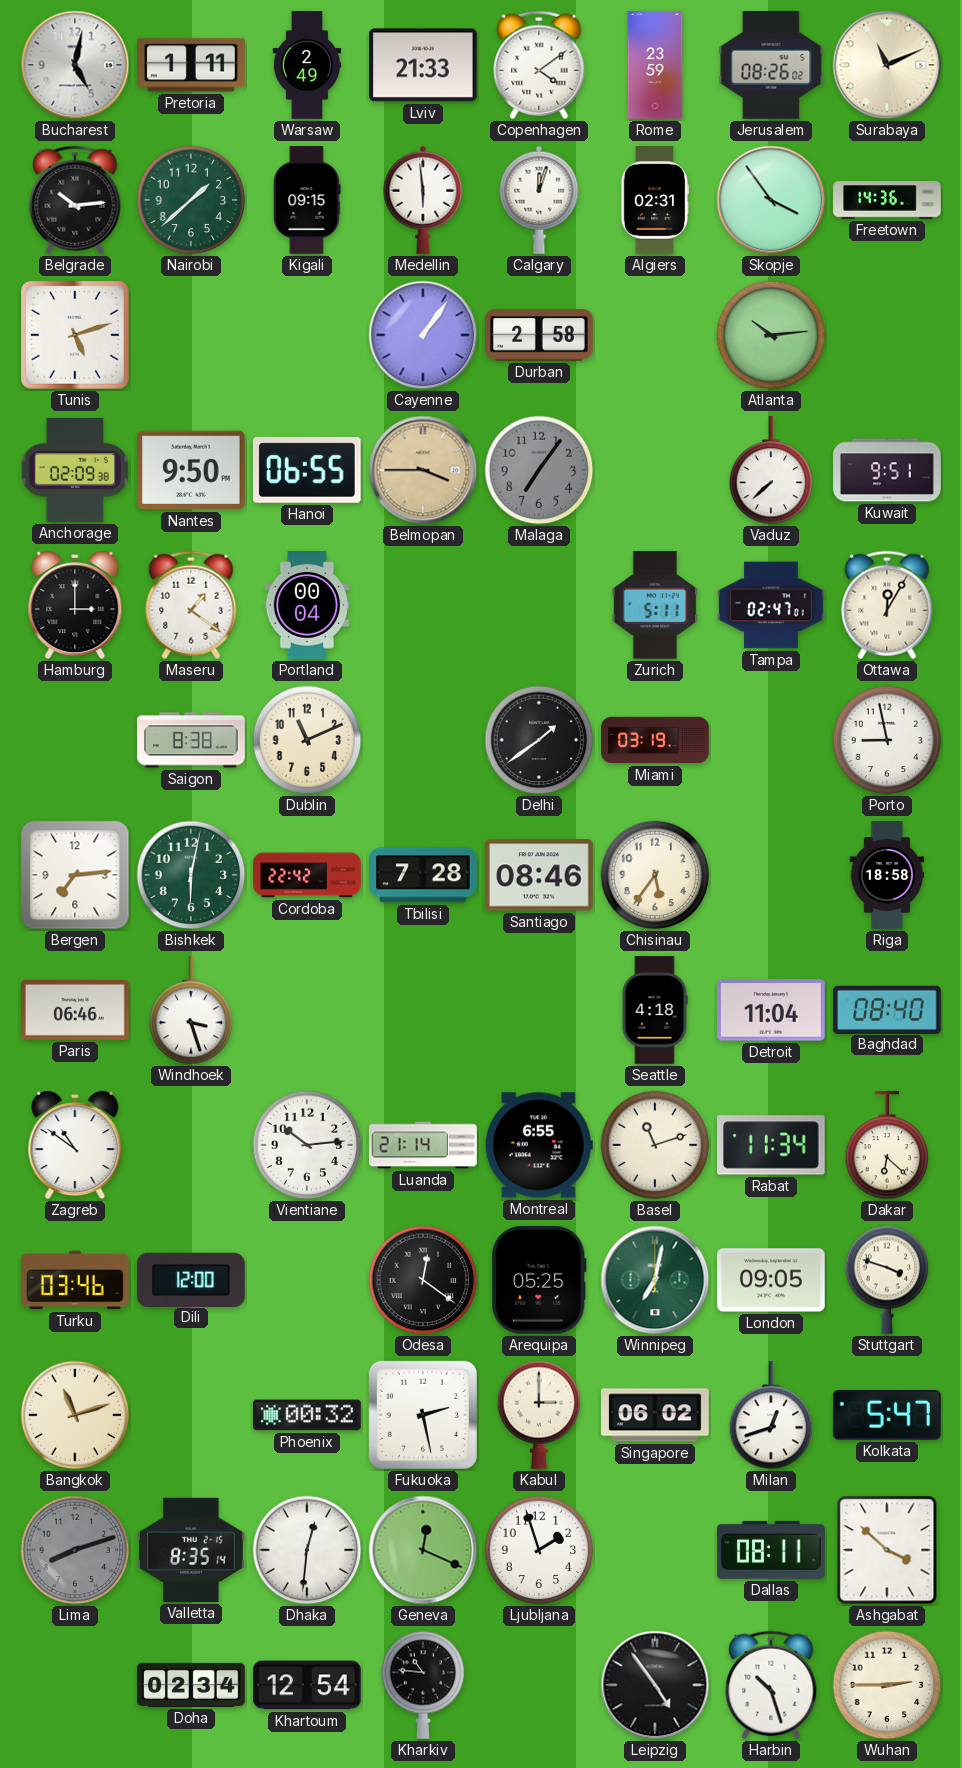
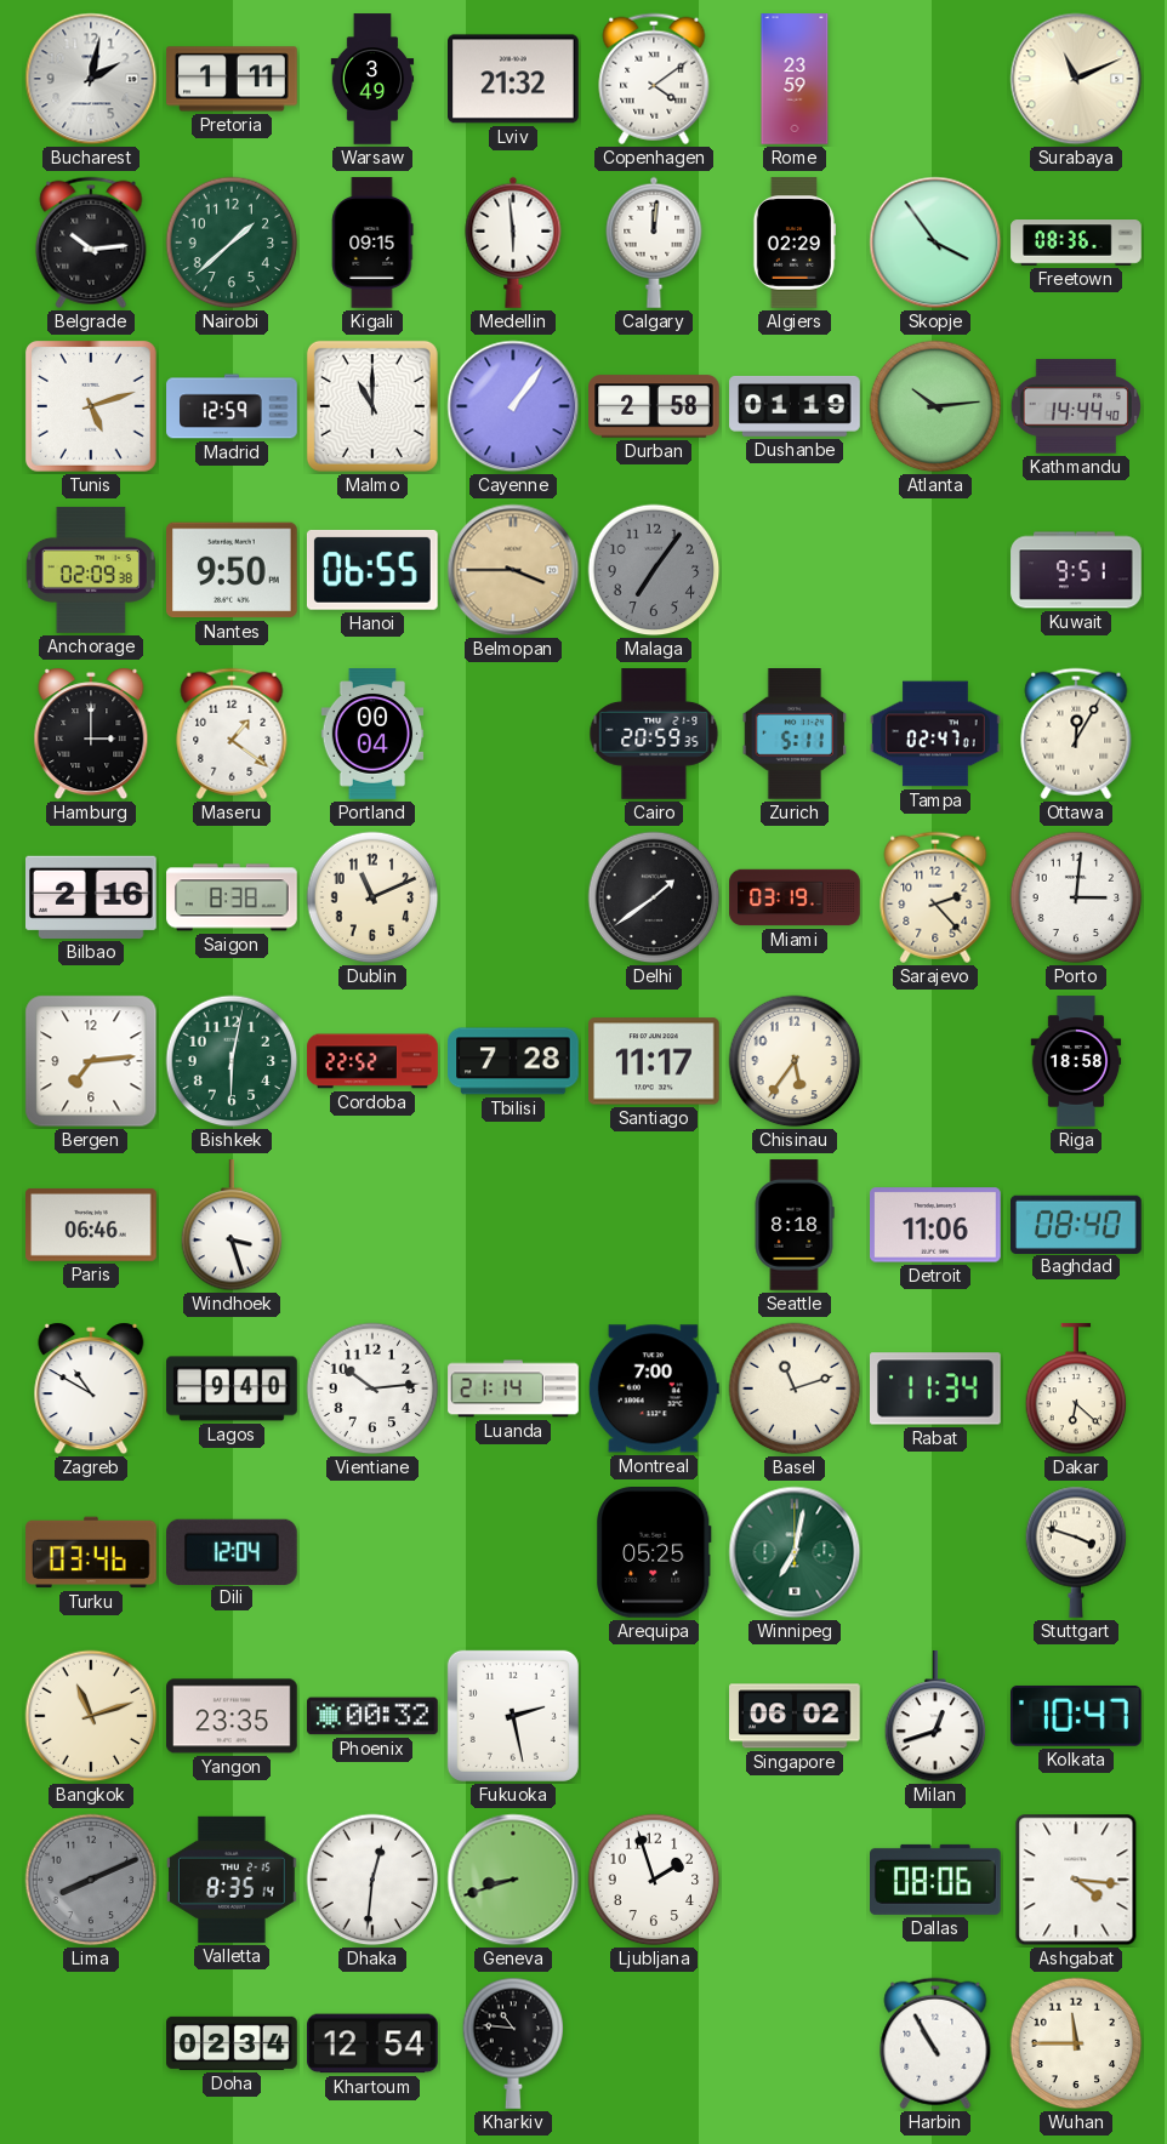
Bucharest: 5:02 -> 2:02
Warsaw: 2:49 -> 3:49
Lviv: 21:33 -> 21:32
Jerusalem: 08:26 -> none
Calgary: 12:03 -> 12:01
Algiers: 02:31 -> 02:29
Freetown: 14:36 -> 08:36
Madrid: none -> 12:59
Malmo: none -> 11:00
Dushanbe: none -> 01:19
Kathmandu: none -> 14:44
Vaduz: 7:38 -> none
Cairo: none -> 20:59
Bilbao: none -> 2:16
Sarajevo: none -> 2:23
Porto: 8:58 -> 3:01
Cordoba: 22:42 -> 22:52
Santiago: 08:46 -> 11:17
Seattle: 4:18 -> 8:18
Detroit: 11:04 -> 11:06
Zagreb: 10:51 -> 10:50
Lagos: none -> 9:40
Montreal: 6:55 -> 7:00
Dili: 12:00 -> 12:04
Odesa: 12:21 -> none
London: 09:05 -> none
Yangon: none -> 23:35
Kabul: 3:00 -> none
Kolkata: 5:47 -> 10:47
Lima: 8:12 -> 8:11
Geneva: 12:19 -> 8:42
Dallas: 08:11 -> 08:06
Ashgabat: 3:52 -> 4:16
Leipzig: 4:54 -> none
Harbin: 10:27 -> 10:55
Wuhan: 2:45 -> 11:45
